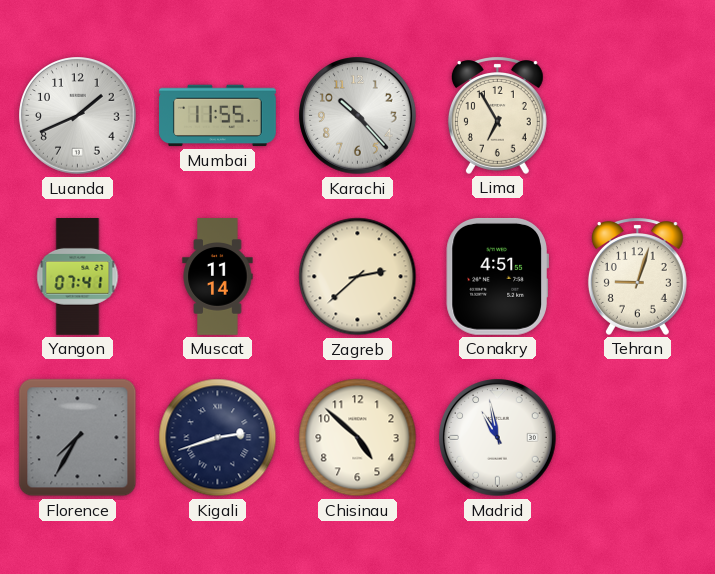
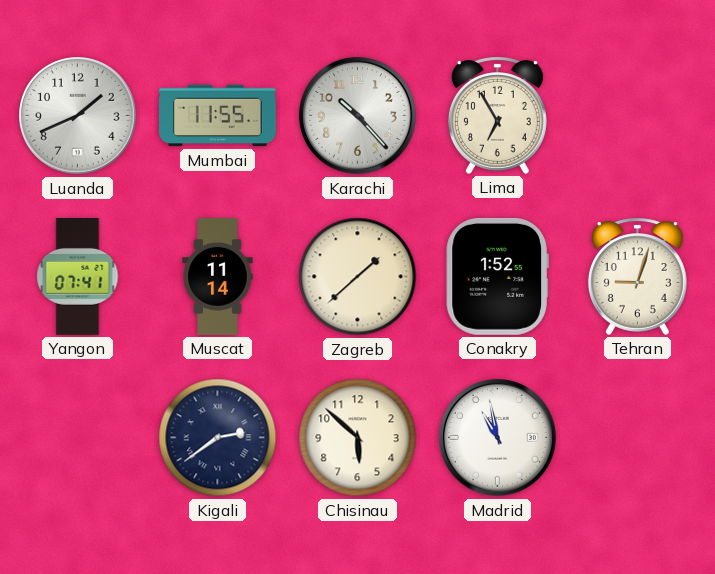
Zagreb: 2:38 -> 1:38
Conakry: 4:51 -> 1:52
Florence: 7:35 -> none
Kigali: 2:42 -> 2:39
Chisinau: 4:52 -> 5:52
